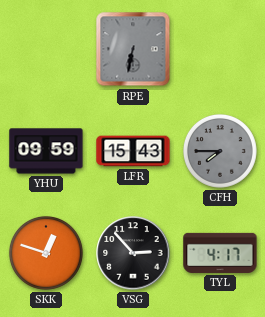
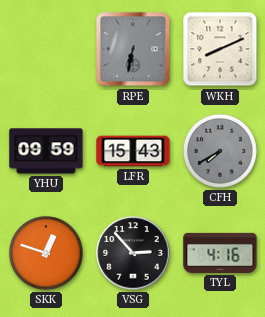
WKH: none -> 8:11
CFH: 7:45 -> 7:40
TYL: 4:17 -> 4:16
